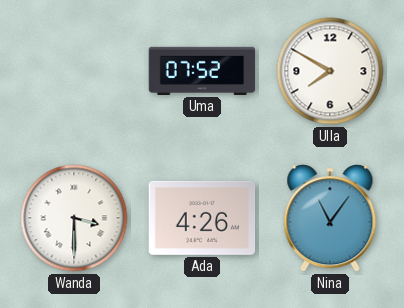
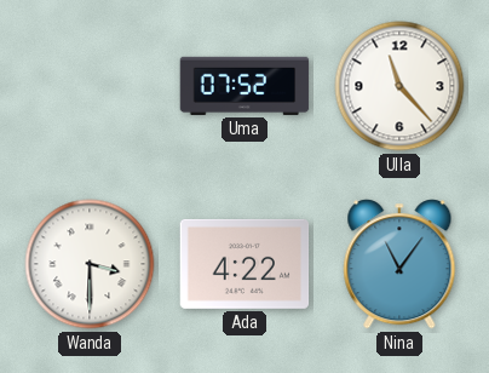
Ulla: 7:50 -> 11:23
Ada: 4:26 -> 4:22
